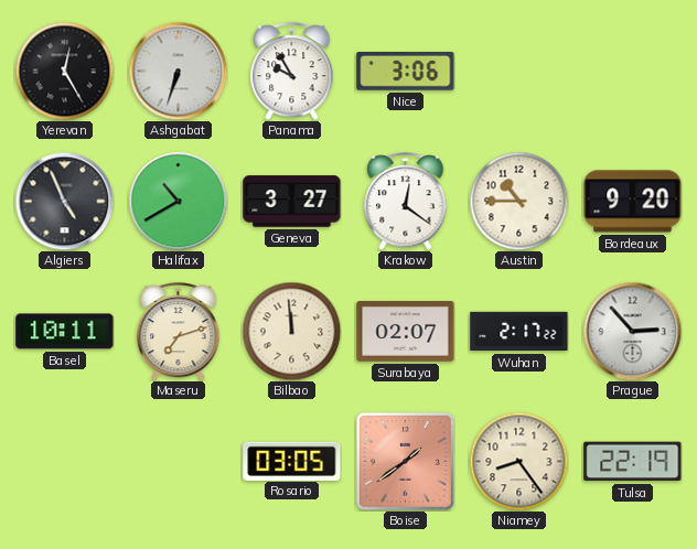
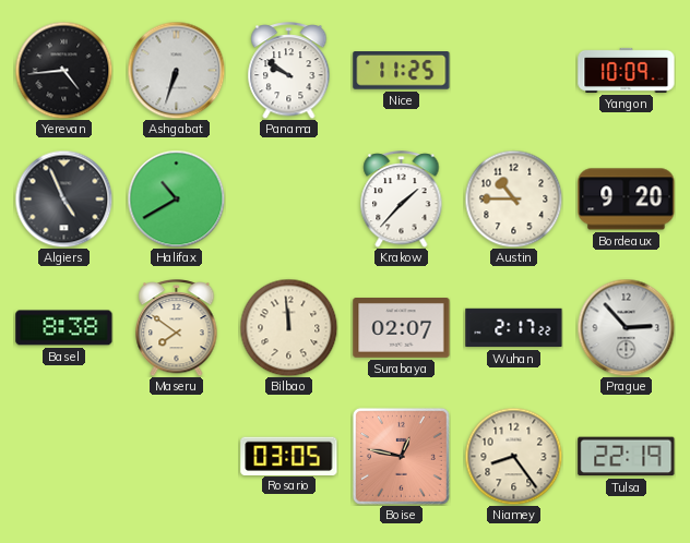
Yerevan: 12:25 -> 4:44
Panama: 9:55 -> 9:51
Nice: 3:06 -> 11:25
Yangon: none -> 10:09
Geneva: 3:27 -> none
Krakow: 12:21 -> 1:37
Basel: 10:11 -> 8:38
Maseru: 7:12 -> 7:51
Boise: 1:39 -> 12:47
